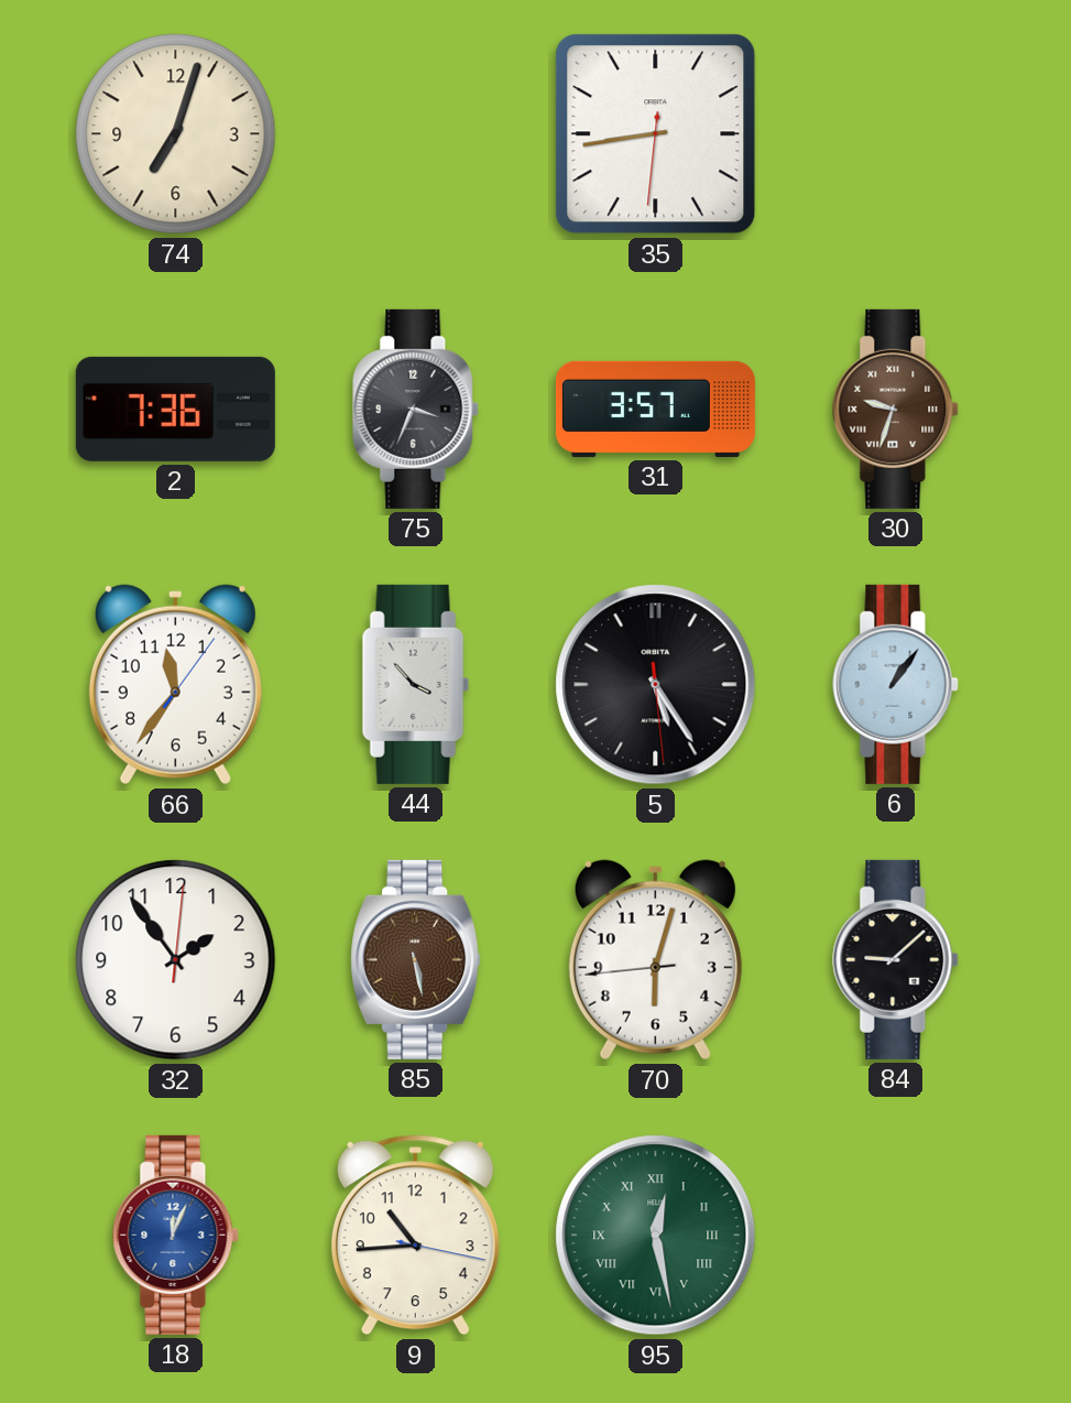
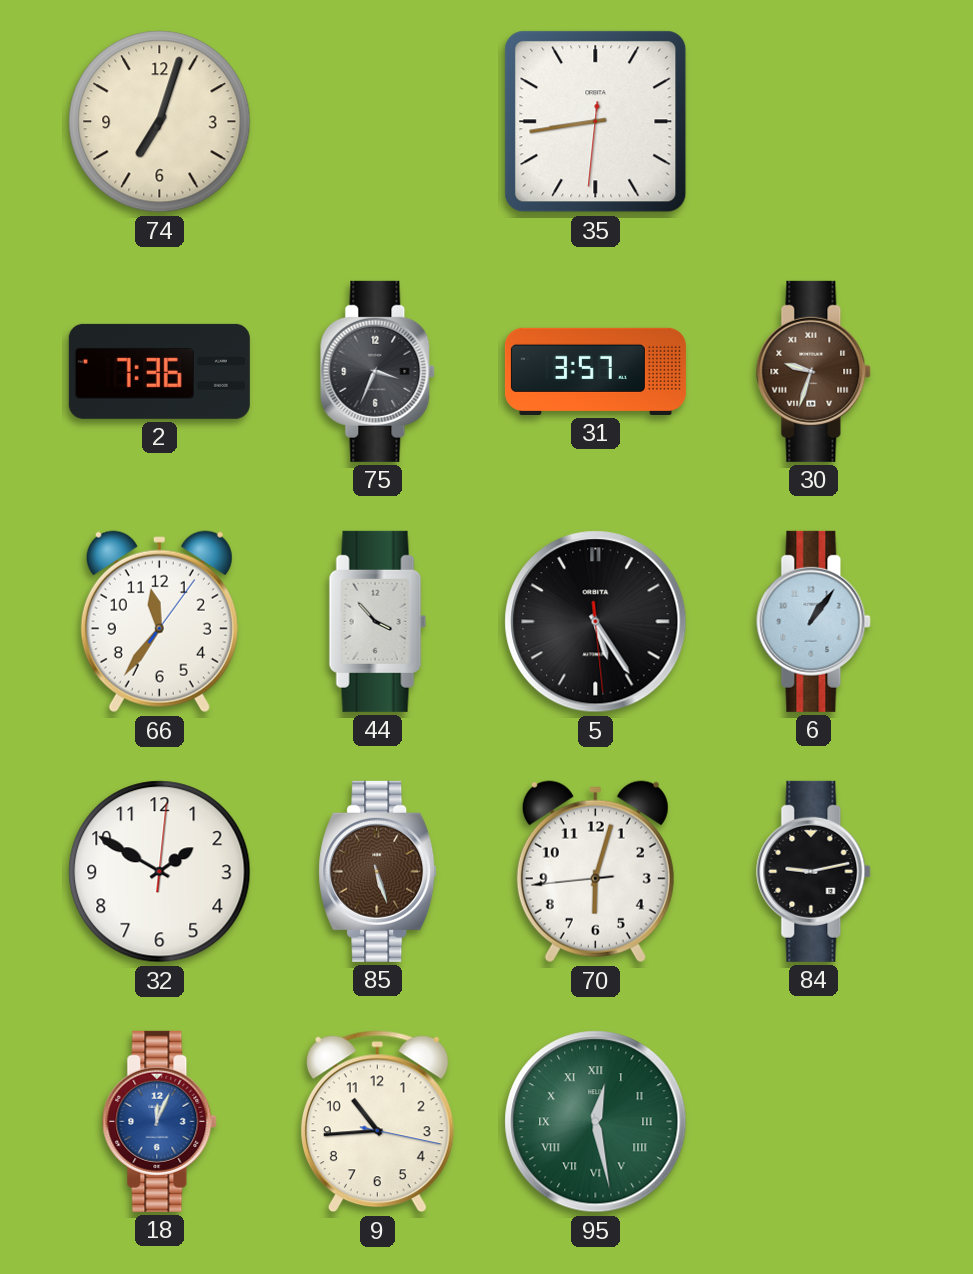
32: 1:54 -> 1:50
85: 5:28 -> 5:27
84: 9:08 -> 9:13
